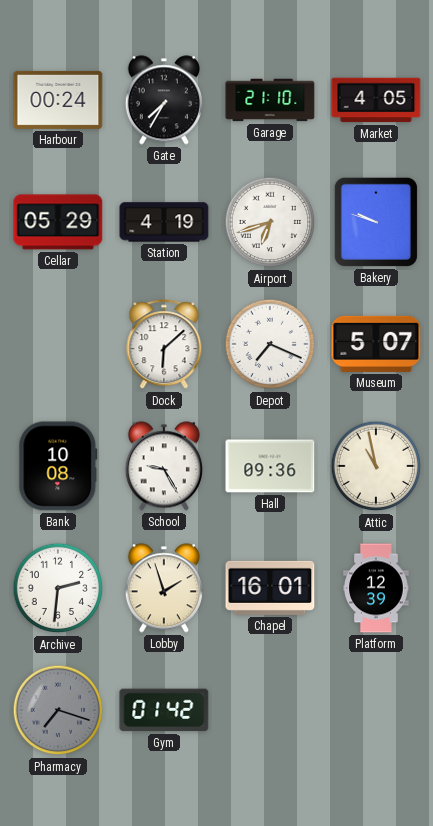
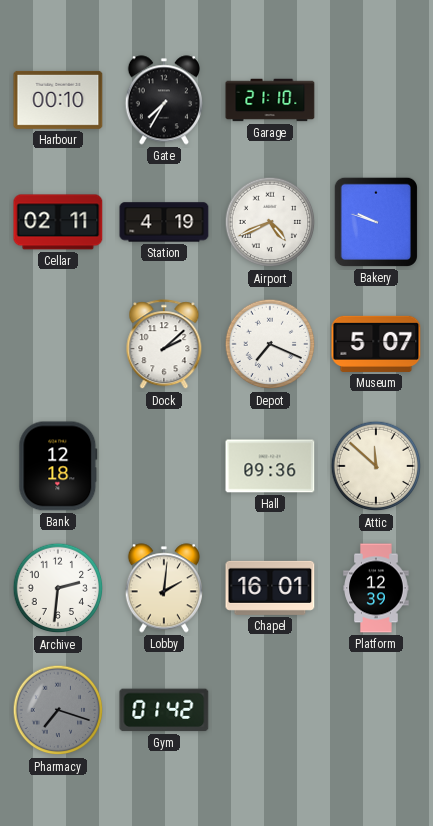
Harbour: 00:24 -> 00:10
Market: 4:05 -> none
Cellar: 05:29 -> 02:11
Airport: 6:42 -> 4:41
Dock: 6:08 -> 2:08
Bank: 10:08 -> 12:18
School: 9:25 -> none
Attic: 10:58 -> 11:52
Lobby: 1:57 -> 2:01
